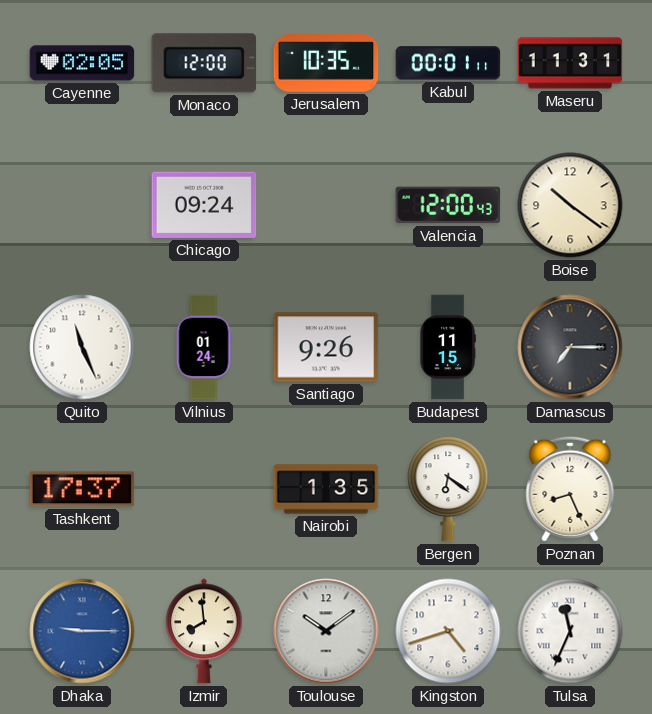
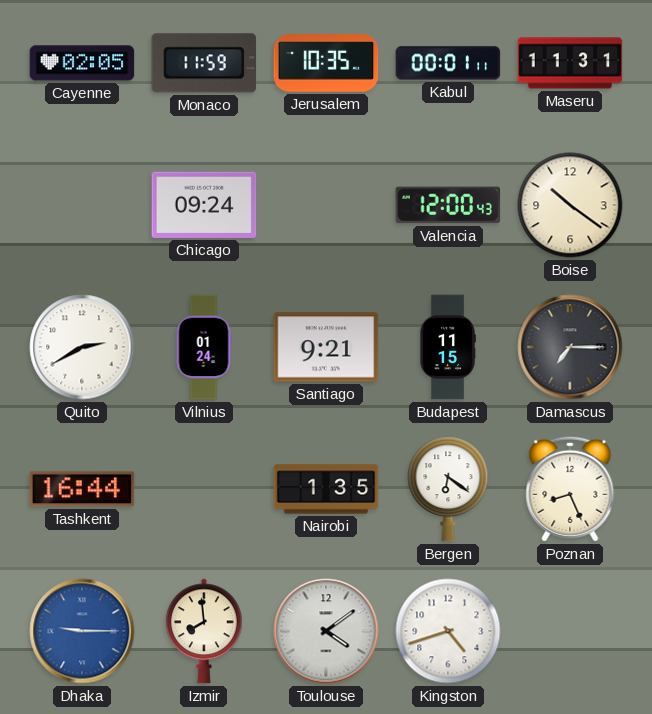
Monaco: 12:00 -> 11:59
Quito: 11:26 -> 2:40
Santiago: 9:26 -> 9:21
Tashkent: 17:37 -> 16:44
Toulouse: 10:09 -> 4:09
Tulsa: 11:34 -> none
